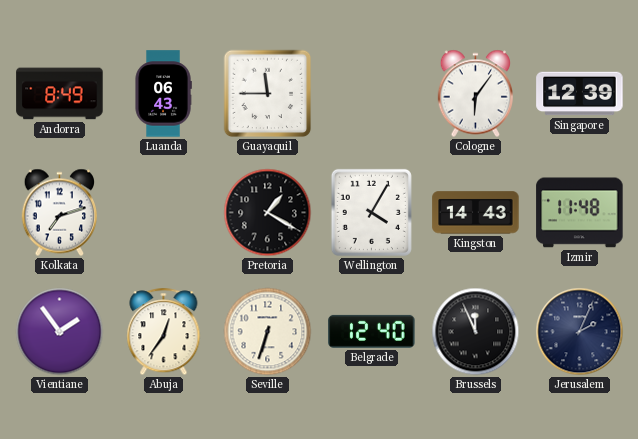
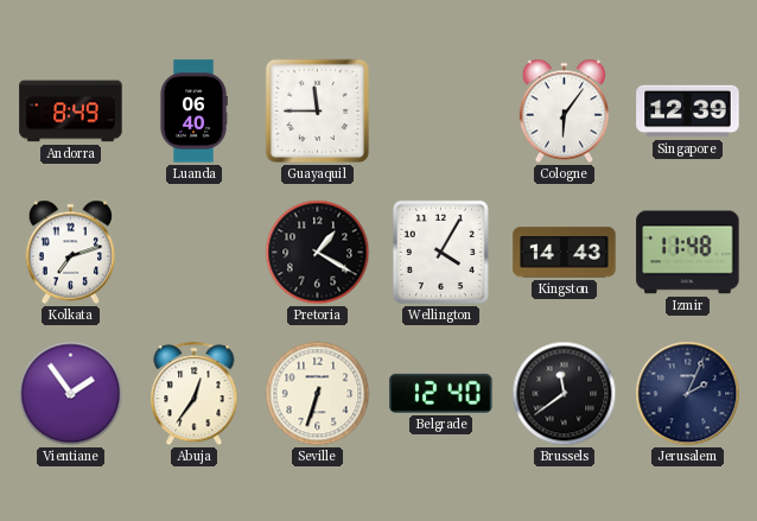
Luanda: 06:43 -> 06:40
Brussels: 11:56 -> 11:39
